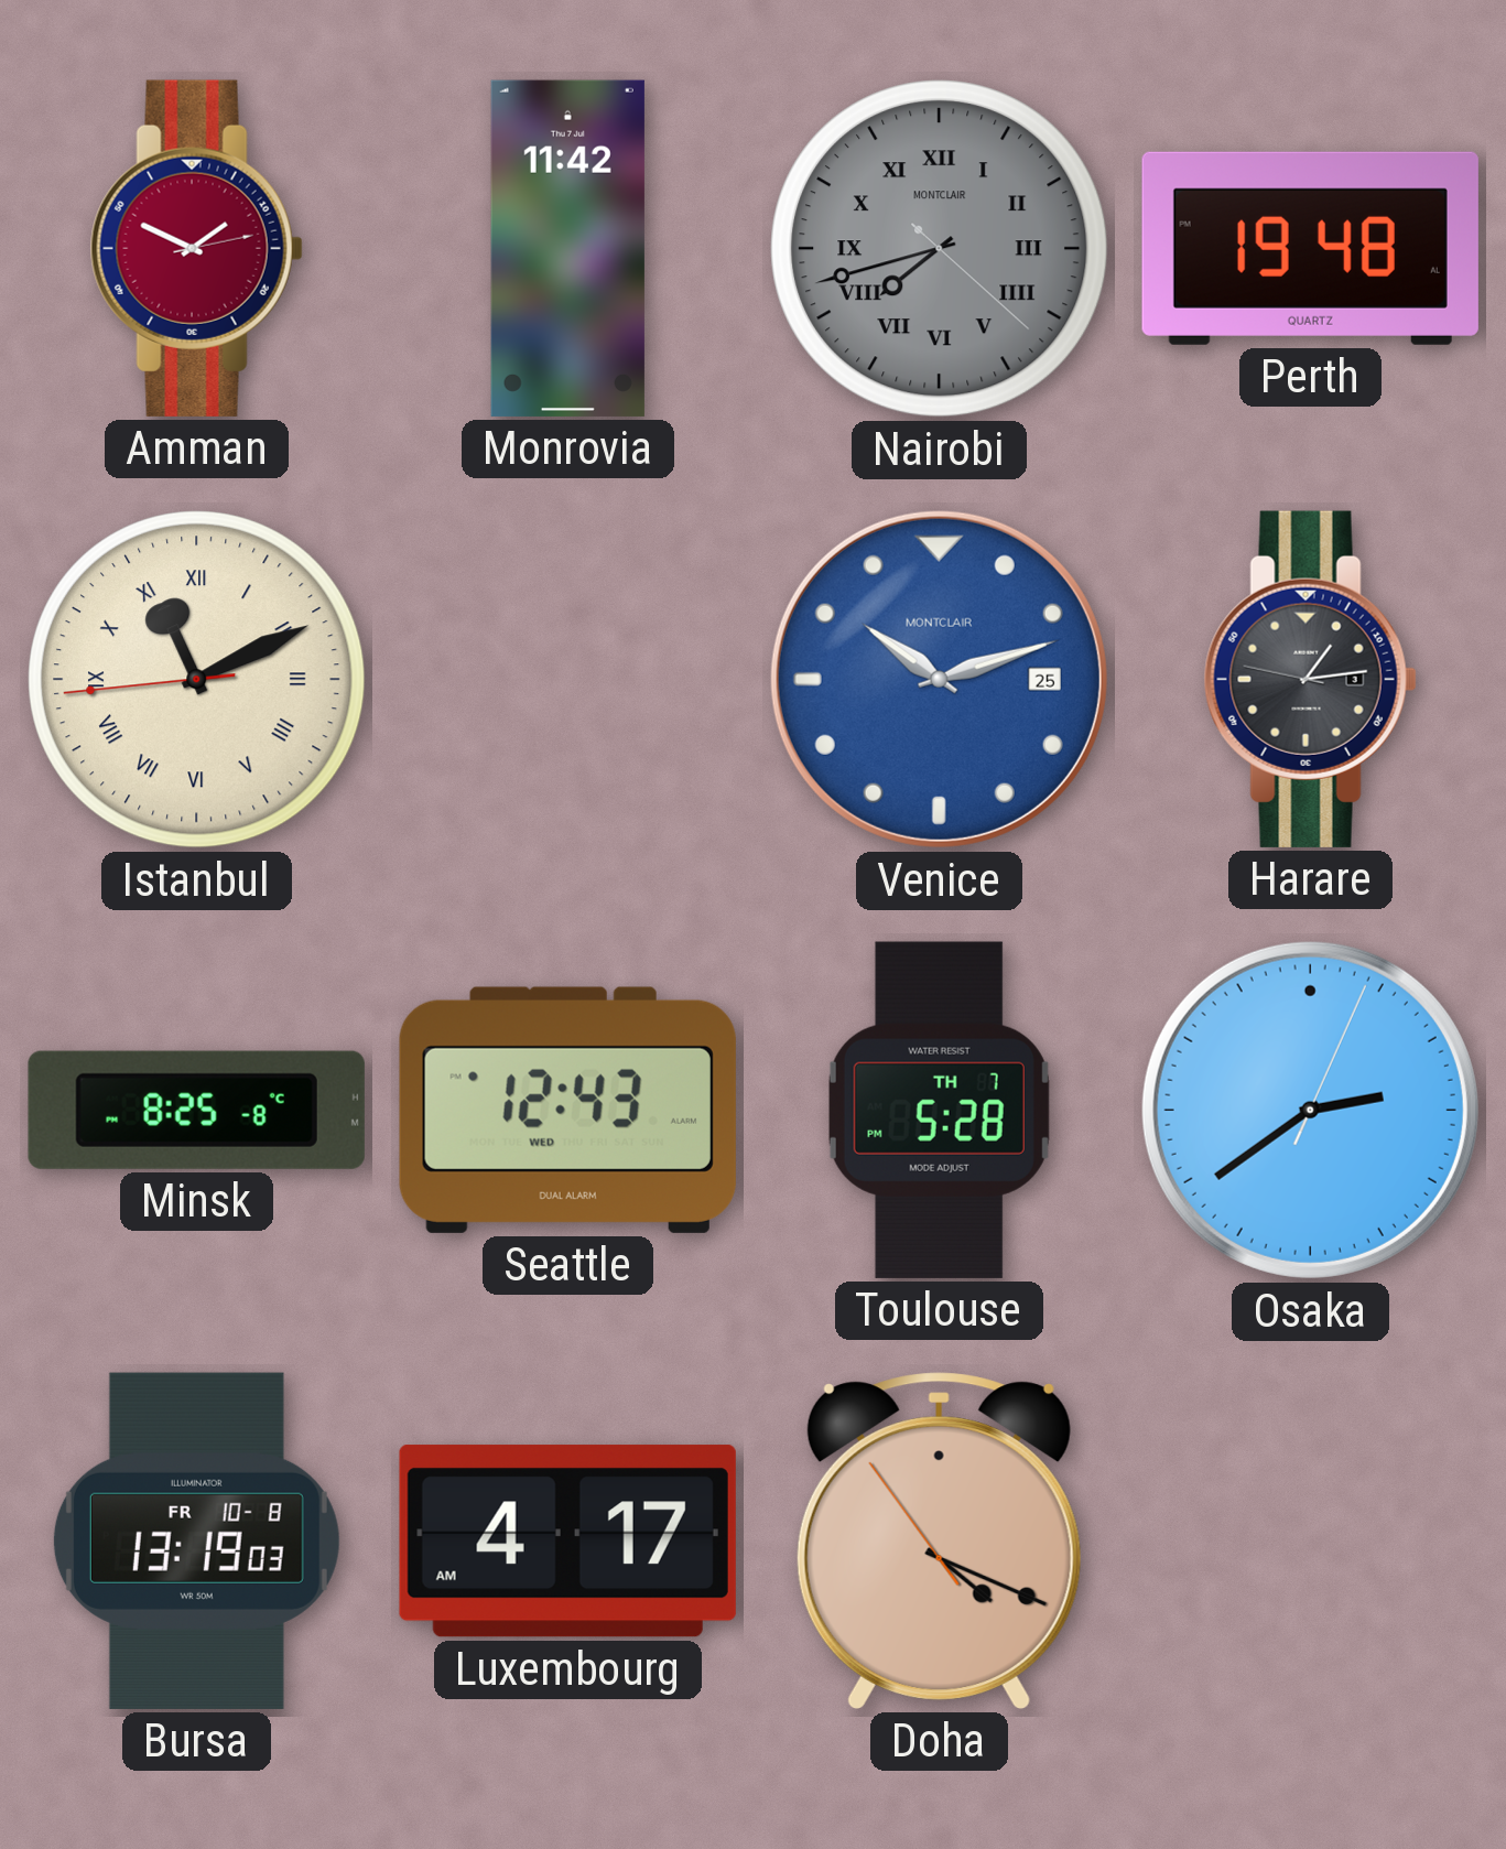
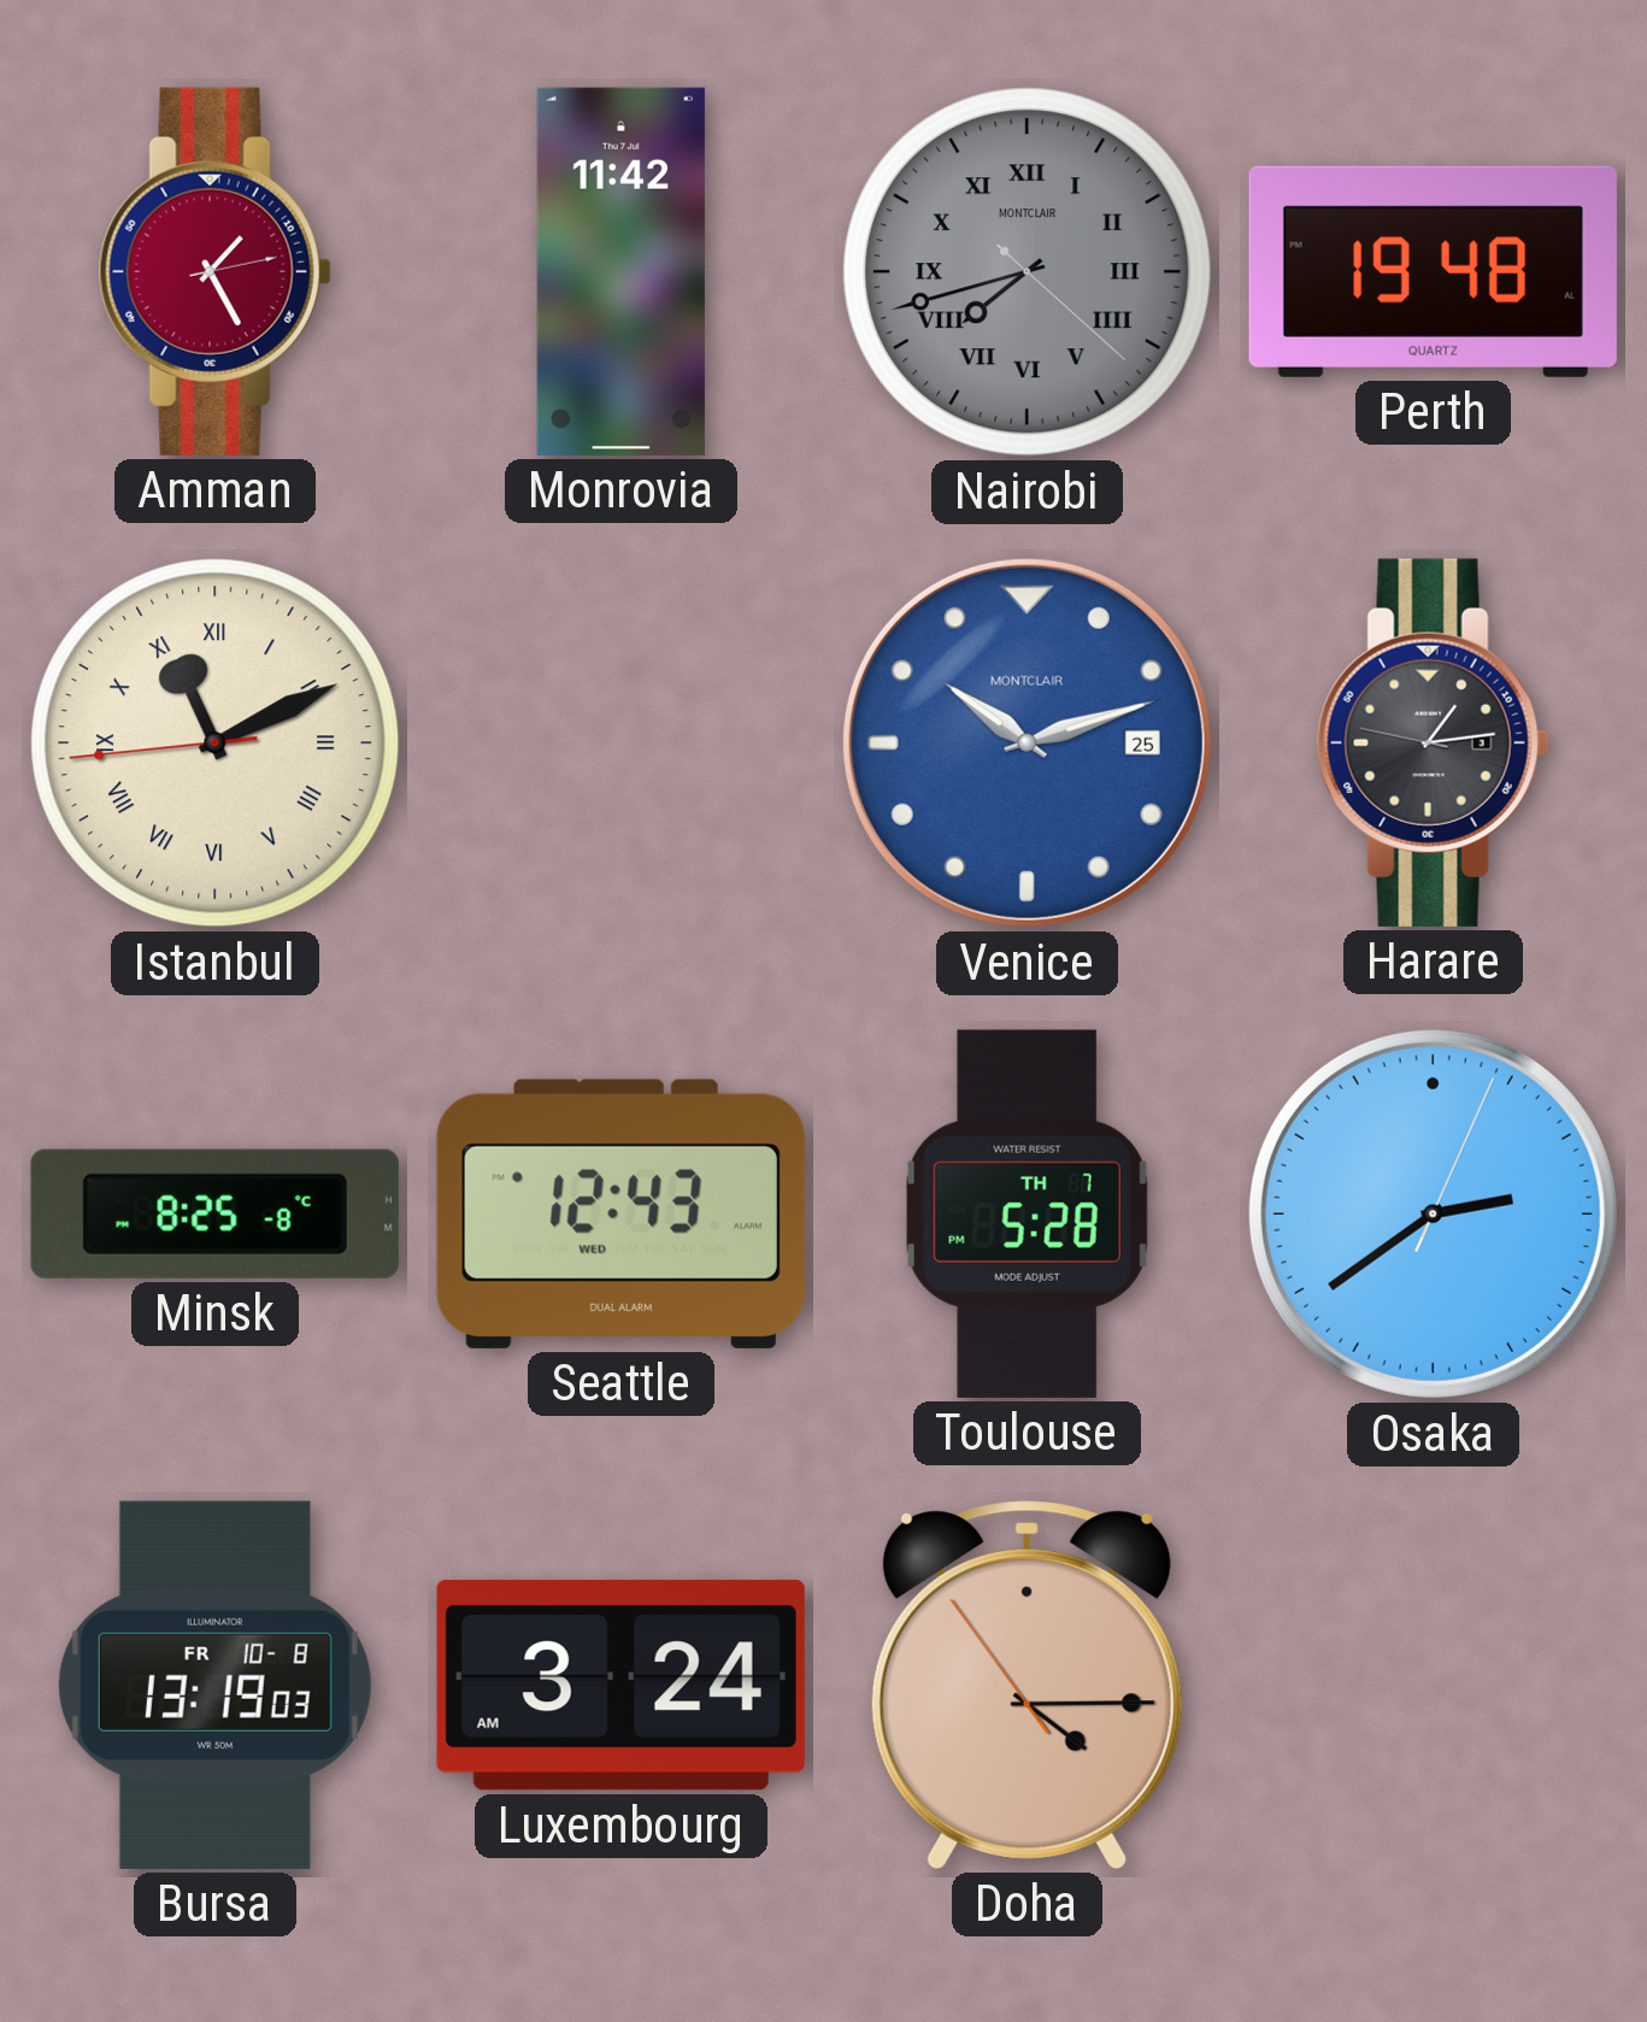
Amman: 1:49 -> 1:25
Luxembourg: 4:17 -> 3:24
Doha: 4:18 -> 4:14
